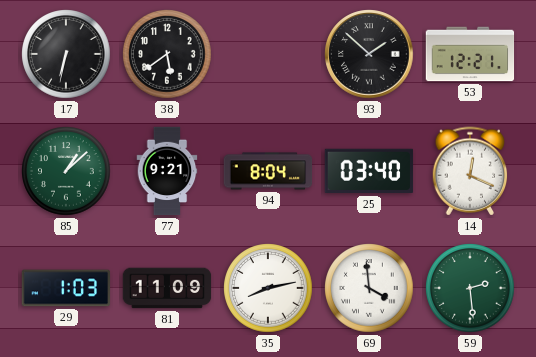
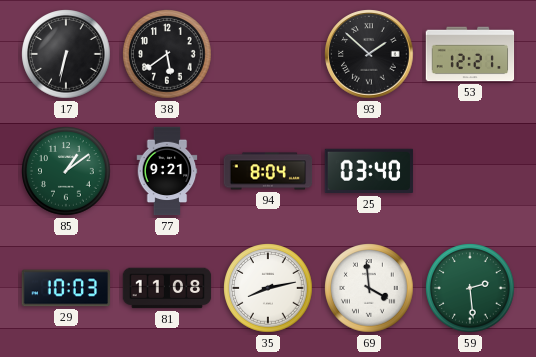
85: 1:08 -> 1:09
14: 12:19 -> none
29: 1:03 -> 10:03
81: 11:09 -> 11:08
